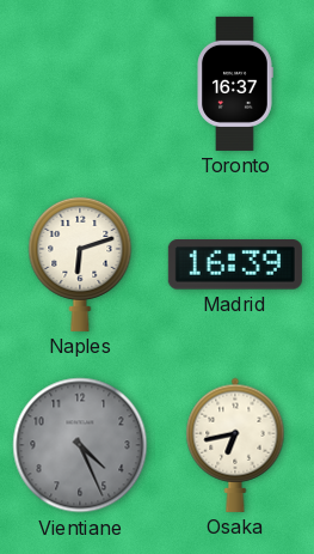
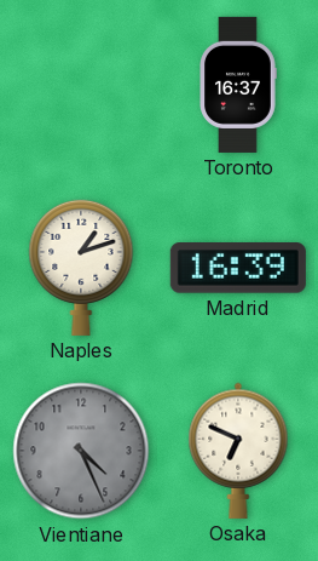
Naples: 6:12 -> 1:12
Osaka: 6:43 -> 6:49
